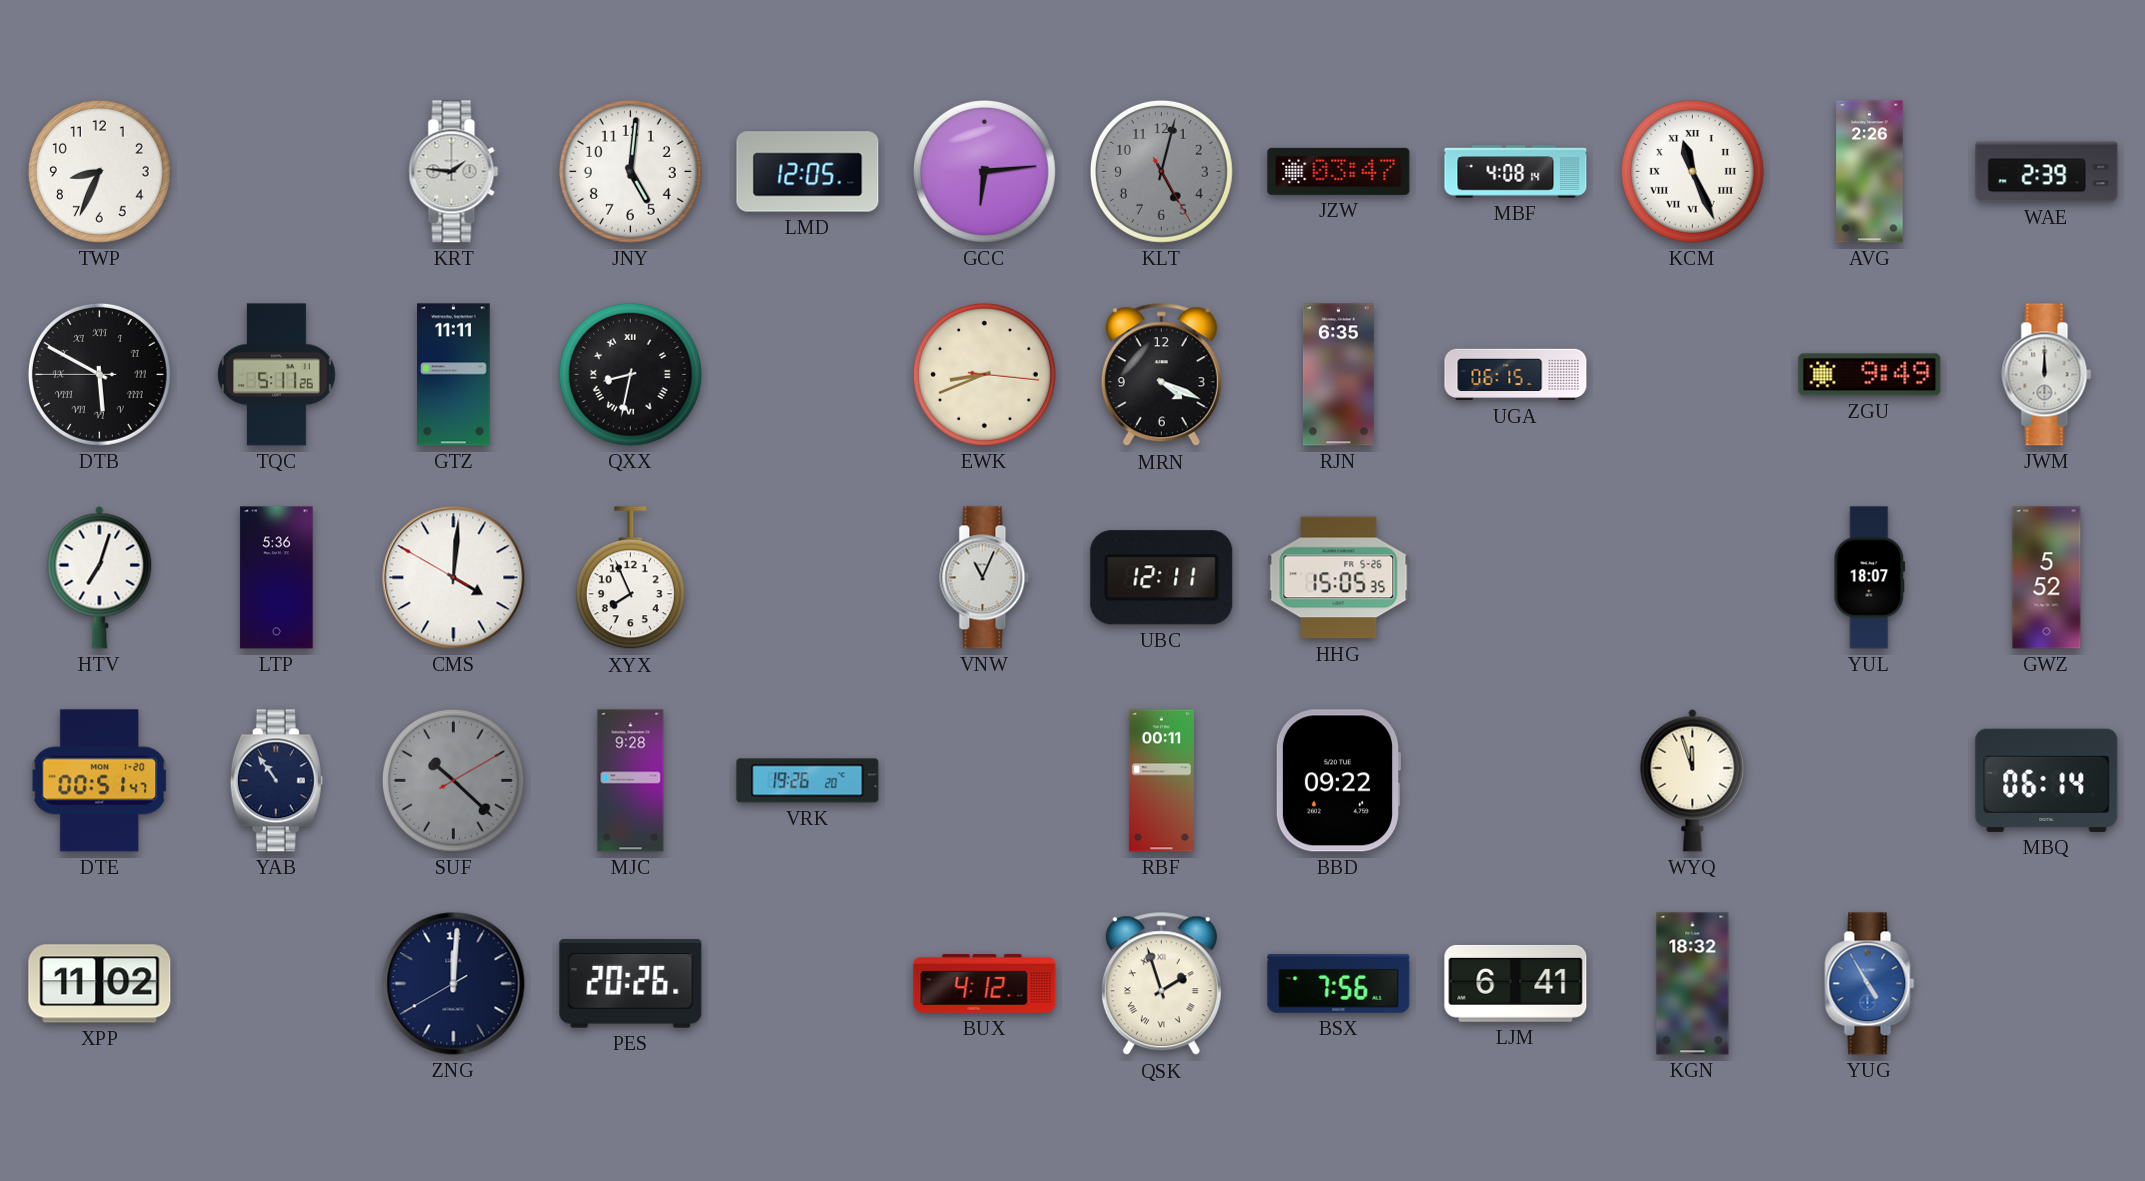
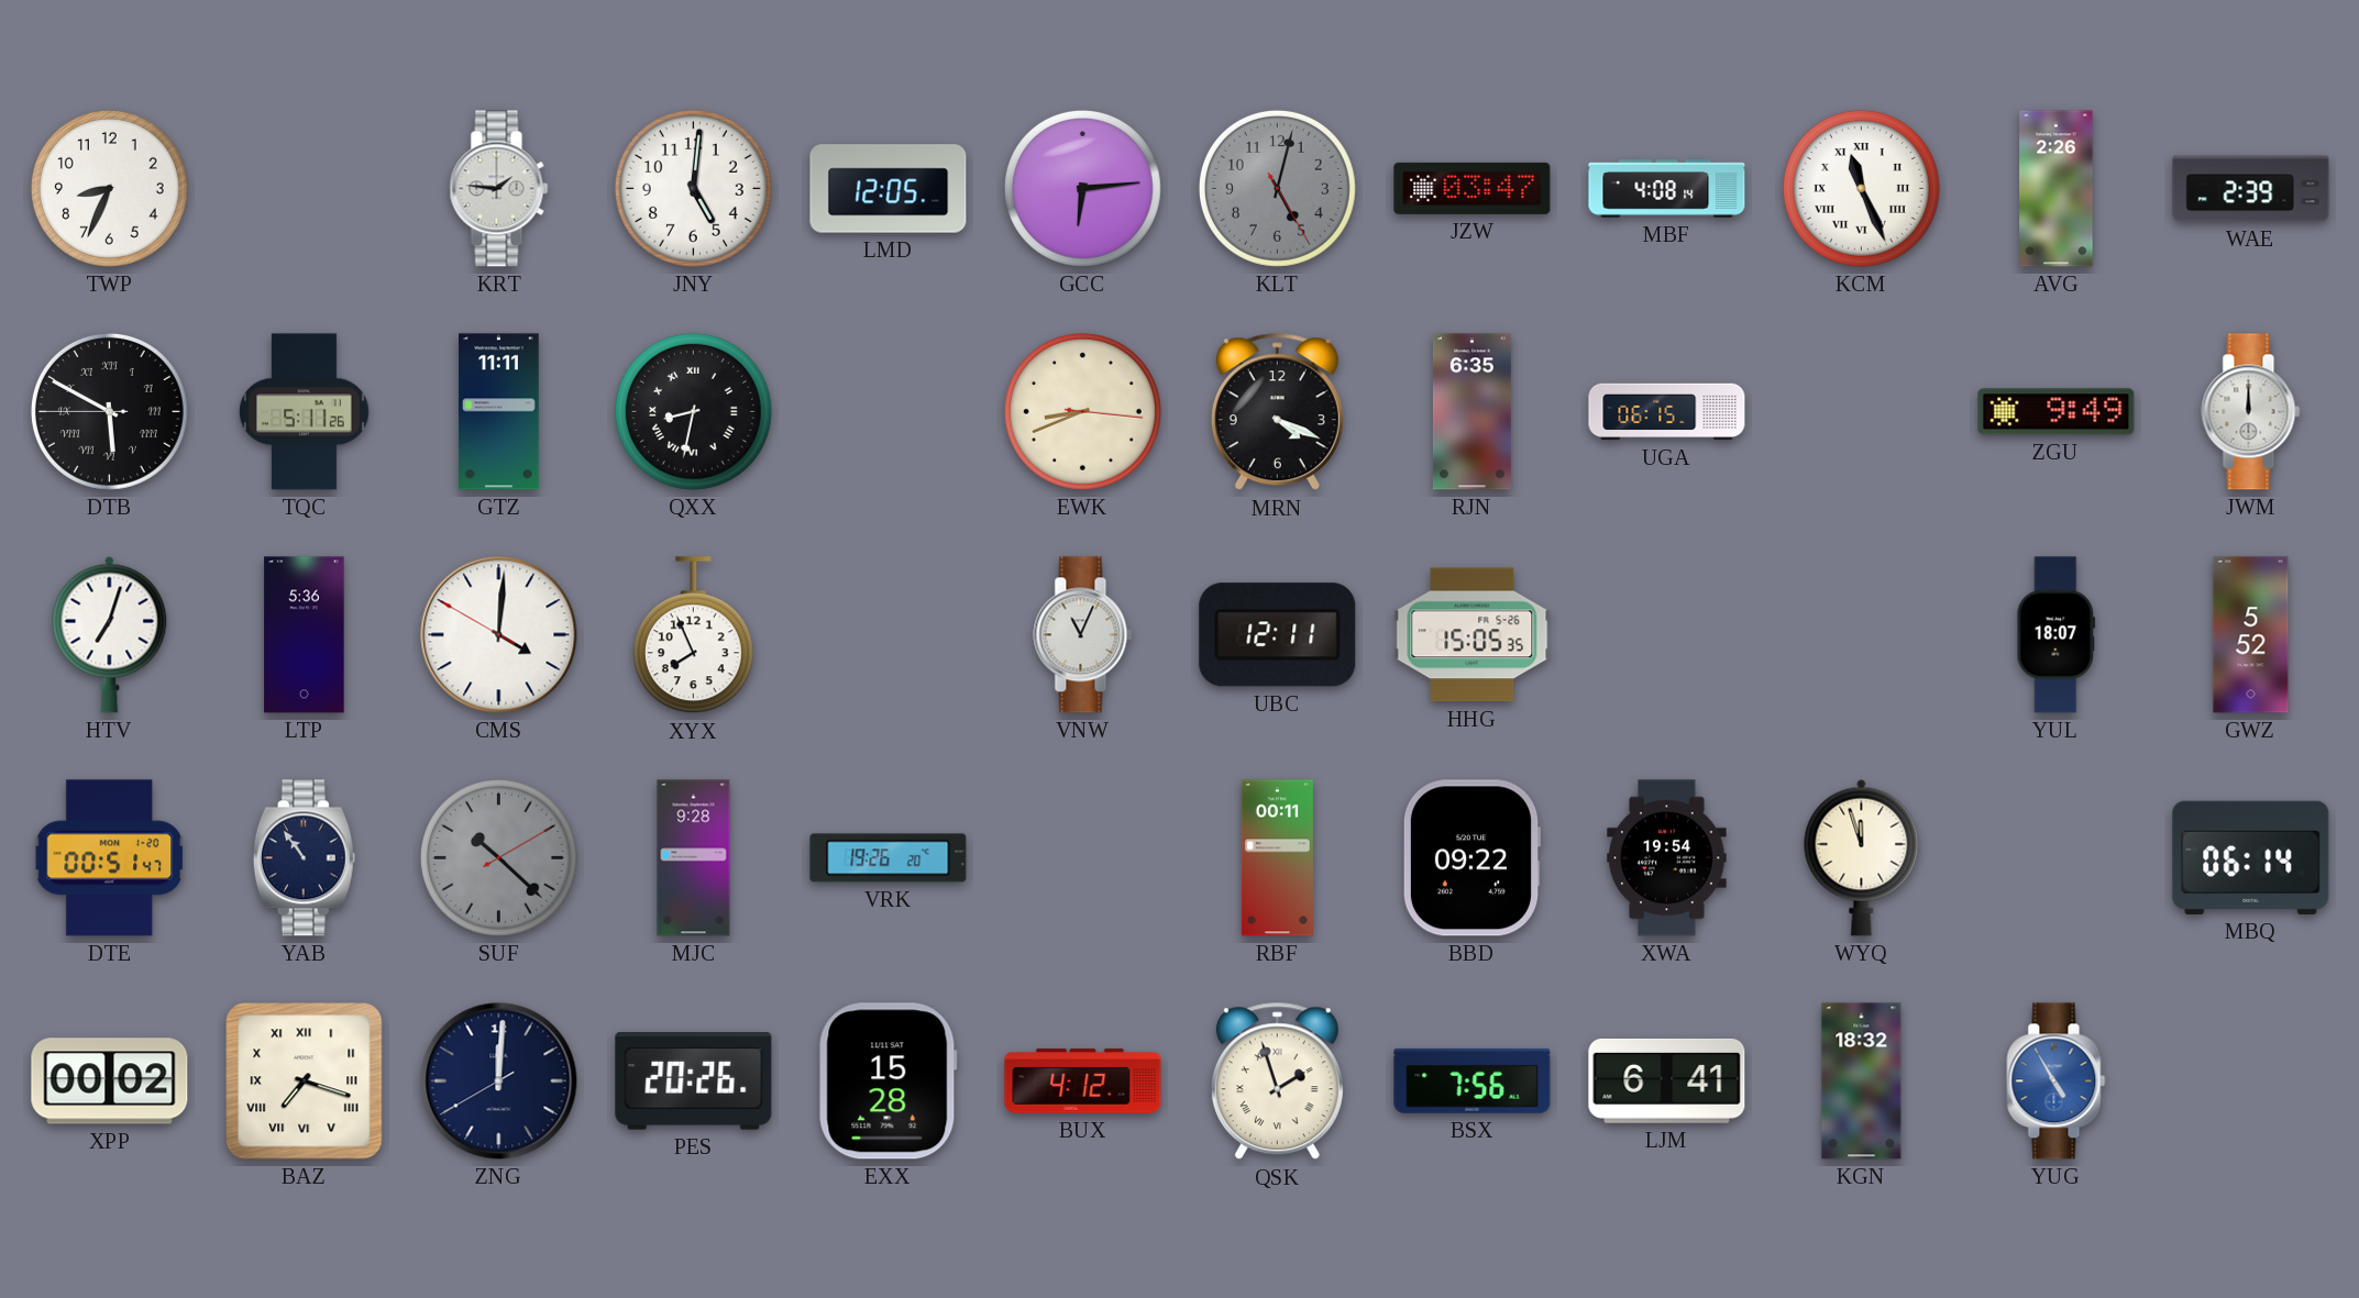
XWA: none -> 19:54
XPP: 11:02 -> 00:02
BAZ: none -> 7:18
EXX: none -> 15:28
